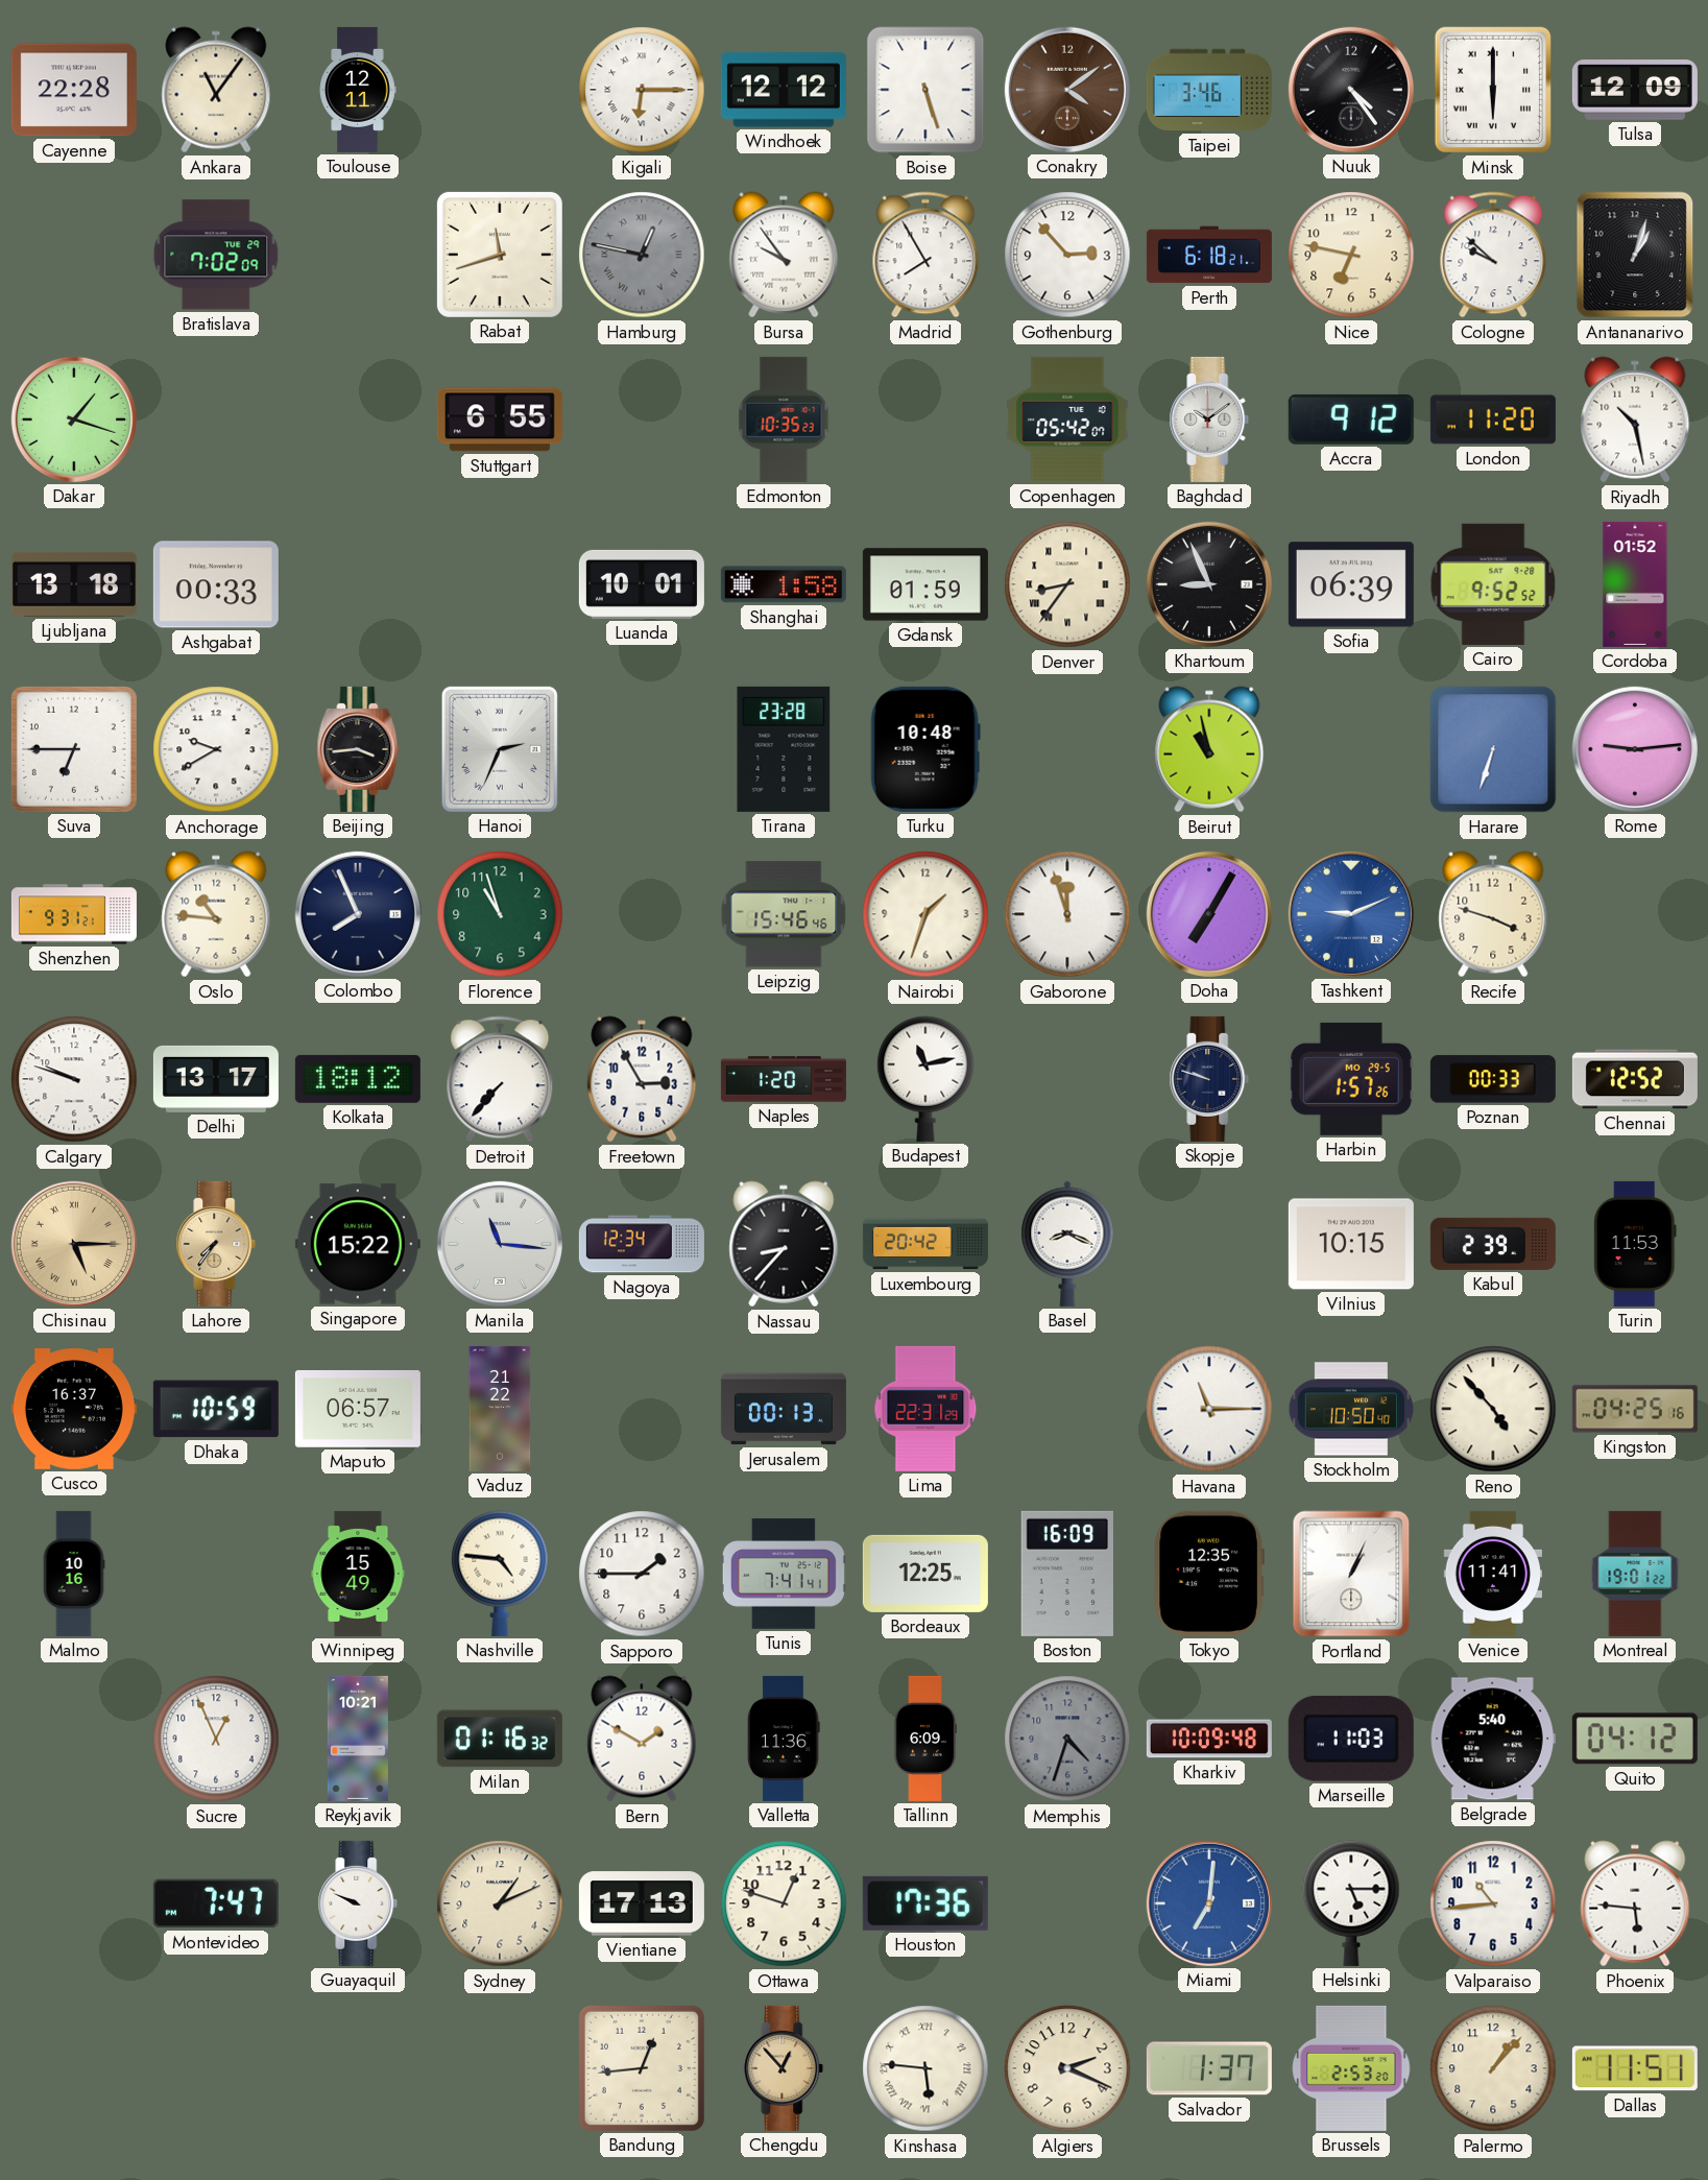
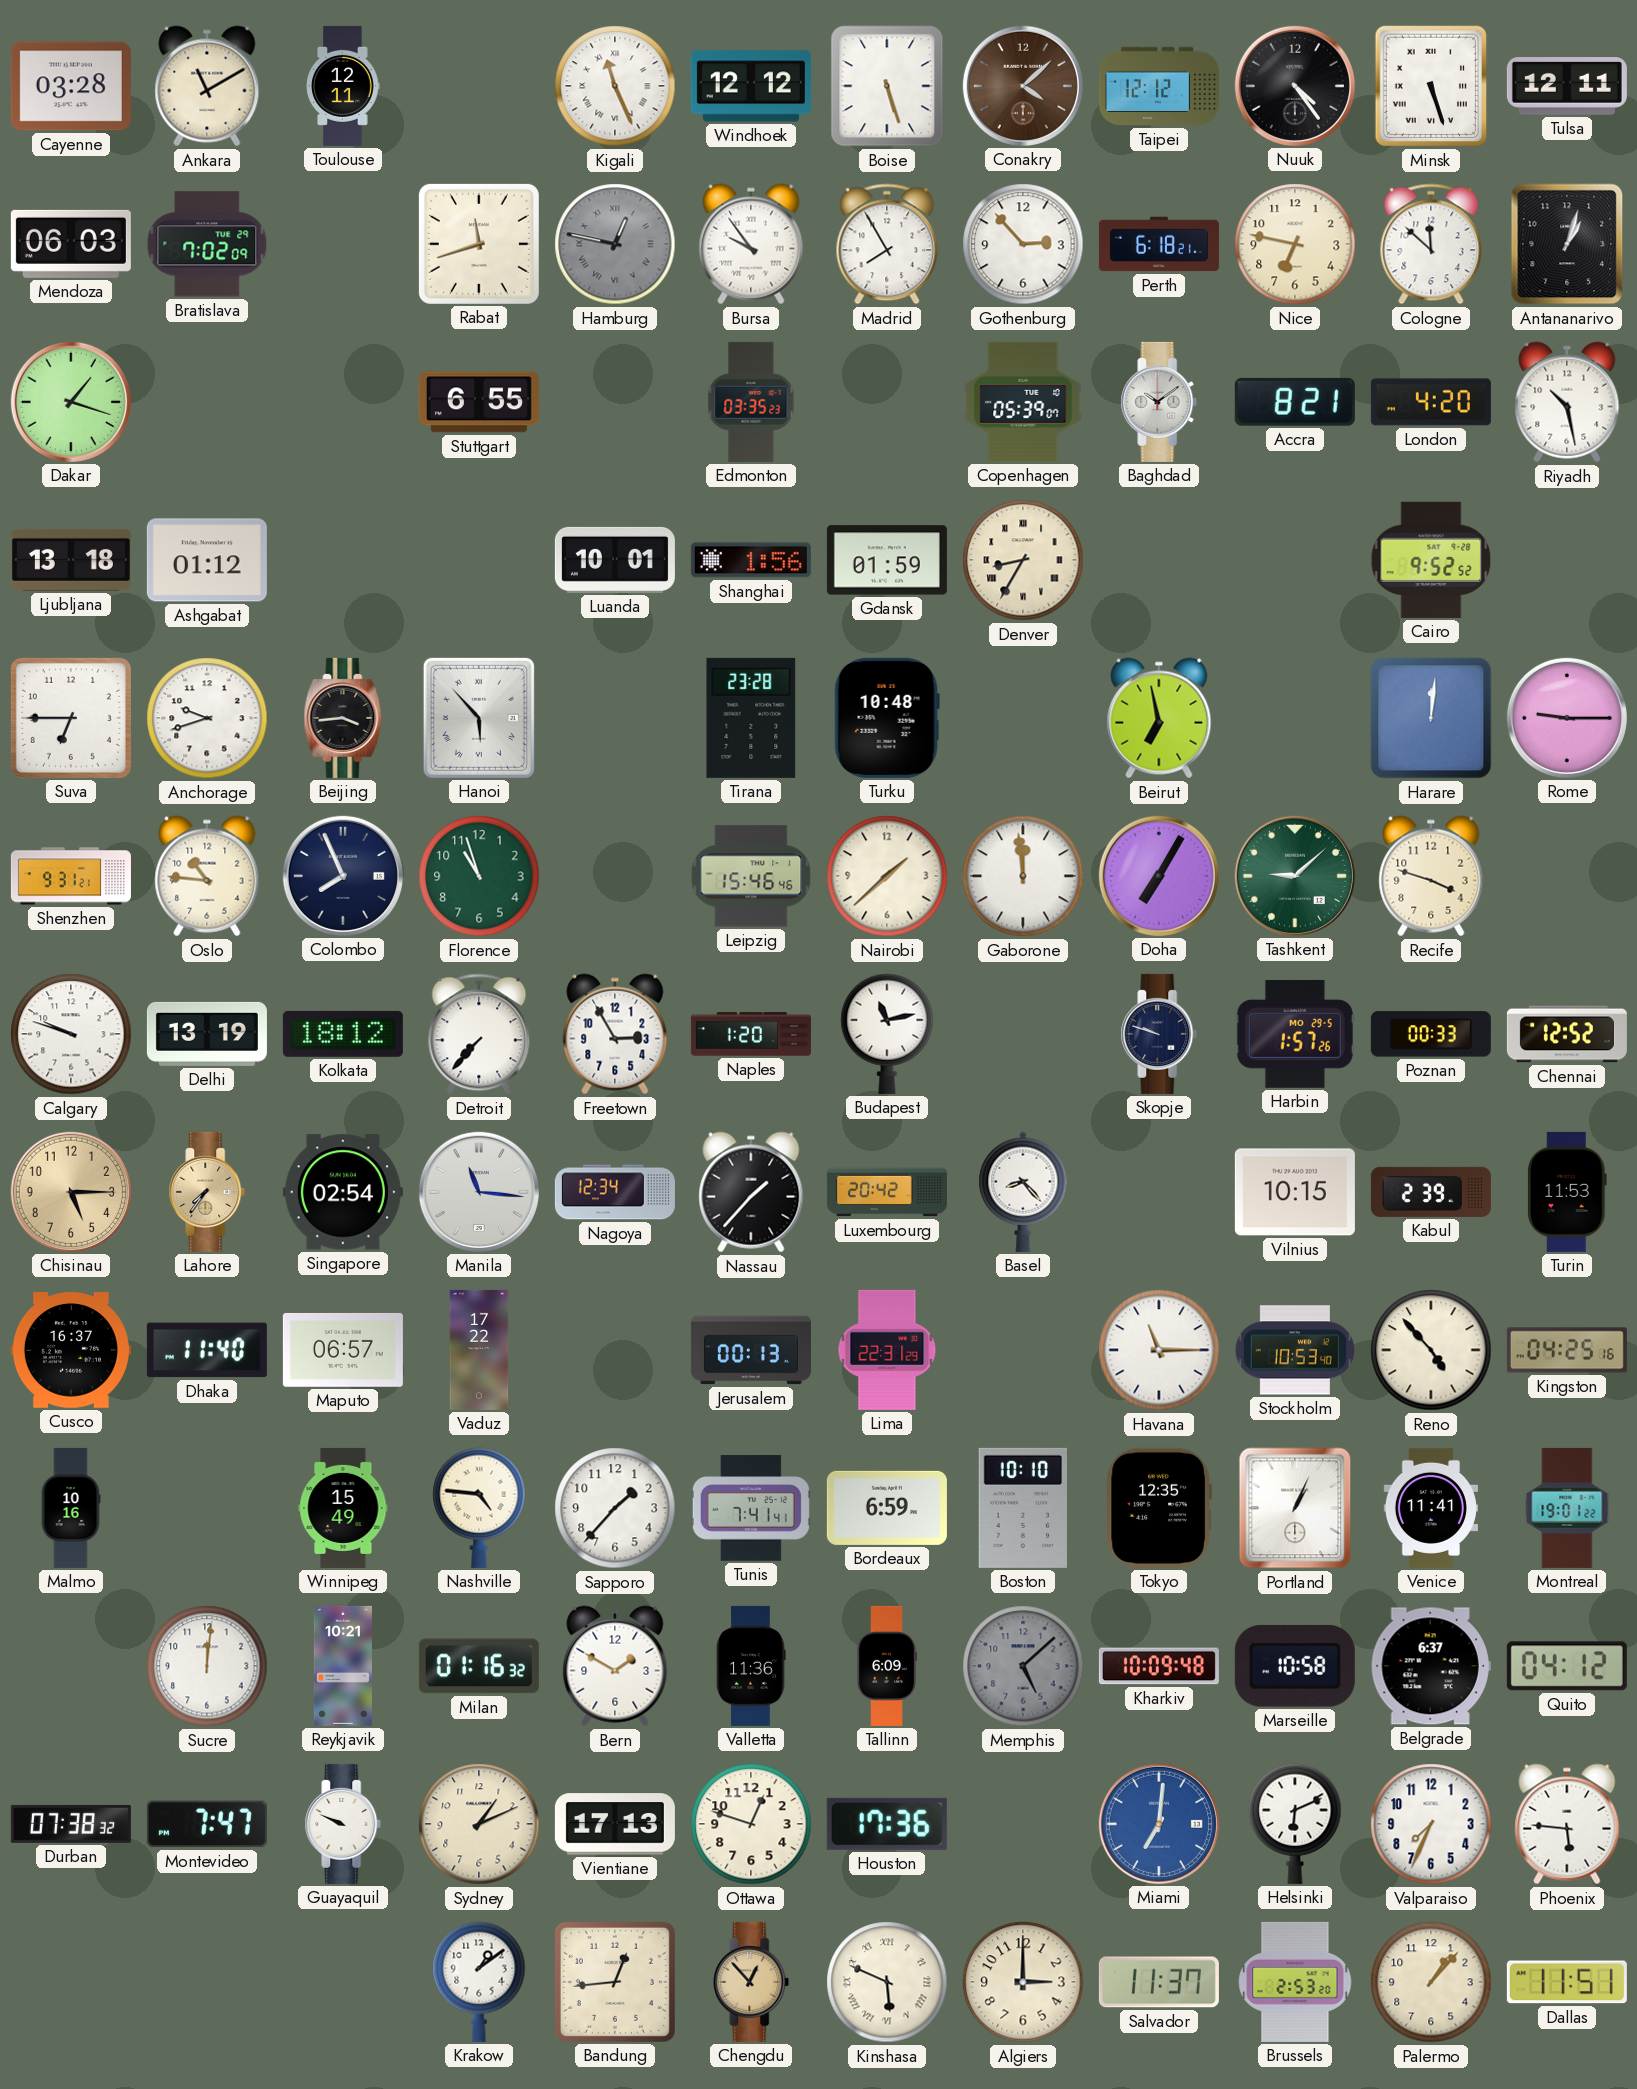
Cayenne: 22:28 -> 03:28
Ankara: 11:06 -> 11:10
Kigali: 6:15 -> 11:26
Conakry: 4:09 -> 4:08
Taipei: 3:46 -> 12:12
Minsk: 6:00 -> 5:27
Tulsa: 12:09 -> 12:11
Mendoza: none -> 06:03
Cologne: 9:52 -> 11:52
Edmonton: 10:35 -> 03:35
Copenhagen: 05:42 -> 05:39
Accra: 9:12 -> 8:21
London: 11:20 -> 4:20
Ashgabat: 00:33 -> 01:12
Shanghai: 1:58 -> 1:56
Denver: 8:36 -> 8:35
Khartoum: 8:56 -> none
Sofia: 06:39 -> none
Cordoba: 01:52 -> none
Anchorage: 9:40 -> 9:42
Hanoi: 2:34 -> 5:53
Beirut: 10:58 -> 6:58
Harare: 6:33 -> 12:01
Rome: 9:14 -> 9:15
Nairobi: 1:33 -> 1:38
Gaborone: 11:57 -> 11:59
Tashkent: 9:11 -> 9:08
Tashkent dial: blue -> green
Delhi: 13:17 -> 13:19
Chisinau numerals: Roman -> Arabic
Singapore: 15:22 -> 02:54
Nassau: 8:37 -> 1:37
Basel: 8:19 -> 8:23
Dhaka: 10:59 -> 11:40
Vaduz: 21:22 -> 17:22
Stockholm: 10:50 -> 10:53
Sapporo: 1:45 -> 1:37
Bordeaux: 12:25 -> 6:59
Boston: 16:09 -> 10:10
Sucre: 12:56 -> 12:01
Memphis: 4:33 -> 5:08
Marseille: 11:03 -> 10:58
Belgrade: 5:40 -> 6:37
Durban: none -> 07:38
Helsinki: 5:15 -> 6:11
Valparaiso: 10:44 -> 7:34
Krakow: none -> 1:09
Kinshasa: 5:46 -> 5:49
Algiers: 2:19 -> 3:00
Salvador: 1:37 -> 11:37
